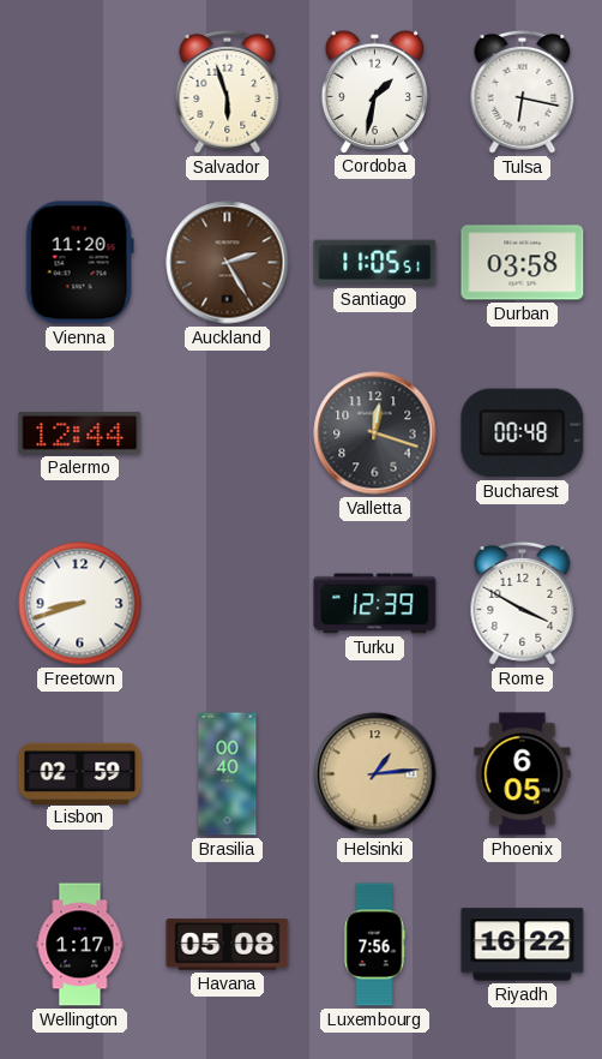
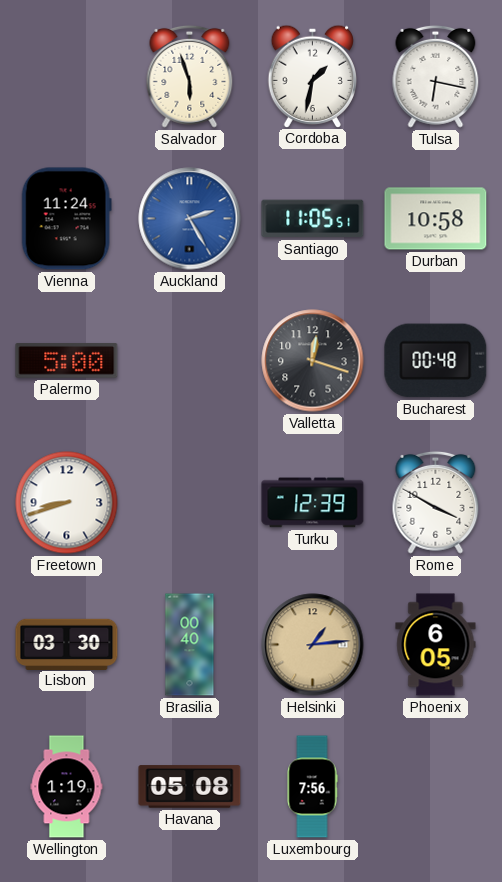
Vienna: 11:20 -> 11:24
Auckland dial: brown -> blue
Durban: 03:58 -> 10:58
Palermo: 12:44 -> 5:00
Lisbon: 02:59 -> 03:30
Wellington: 1:17 -> 1:19
Riyadh: 16:22 -> none
